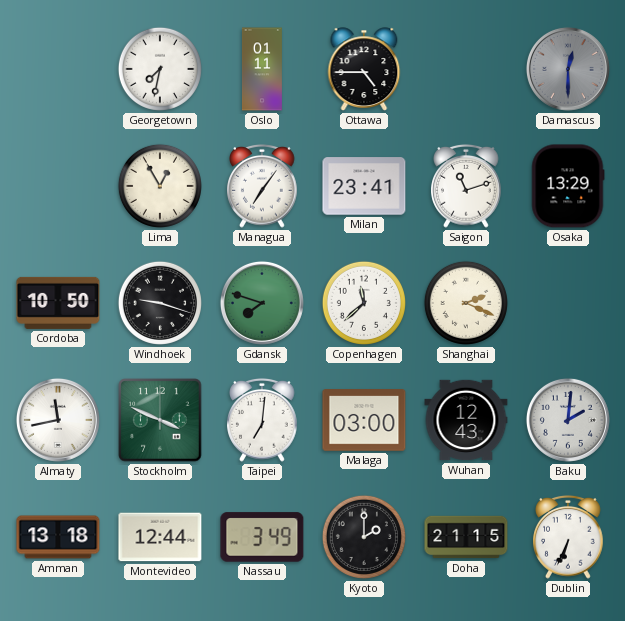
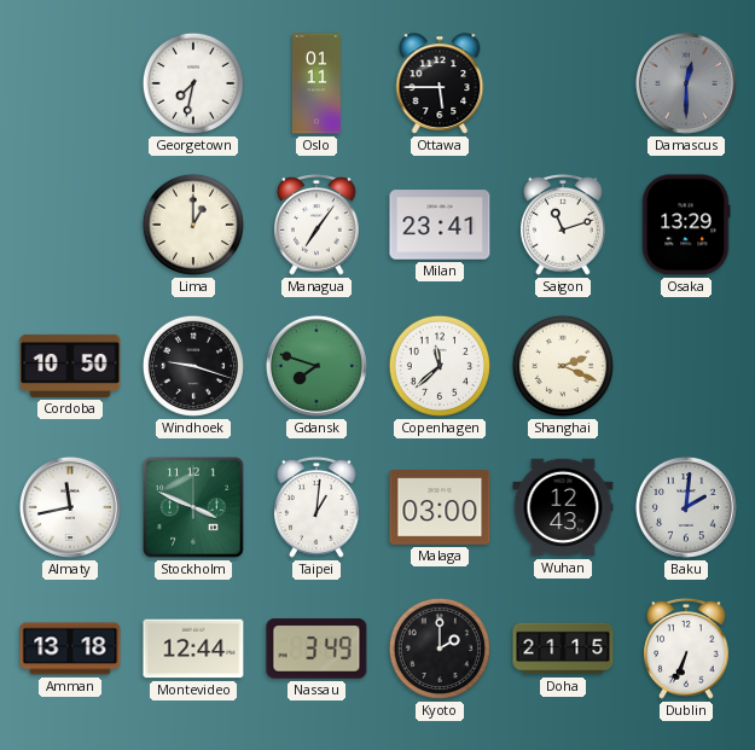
Ottawa: 4:45 -> 5:45
Lima: 12:55 -> 1:00
Taipei: 7:01 -> 1:01
